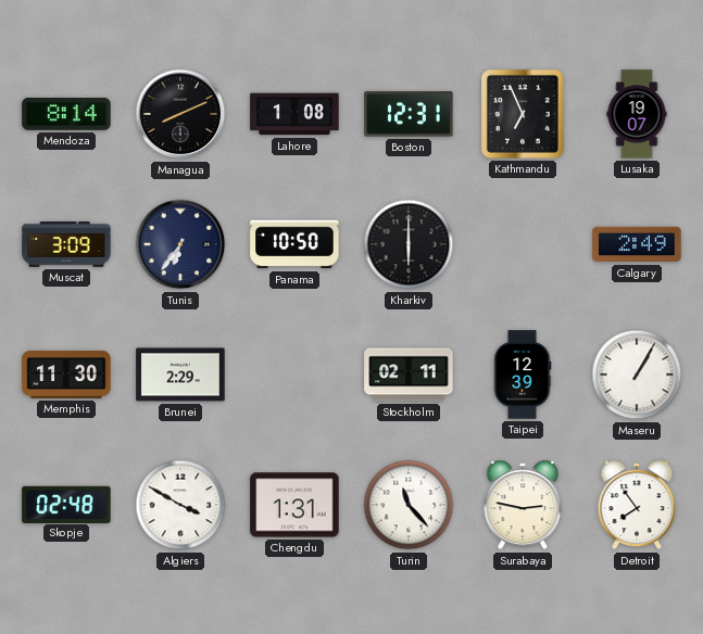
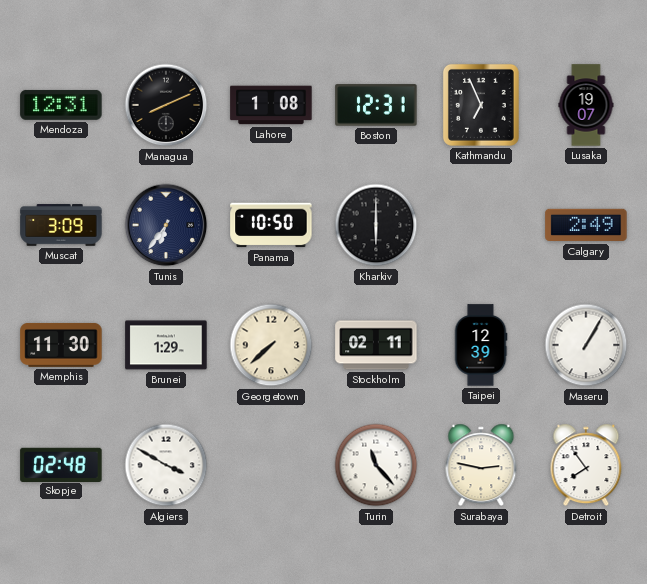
Mendoza: 8:14 -> 12:31
Brunei: 2:29 -> 1:29
Georgetown: none -> 7:38
Chengdu: 1:31 -> none
